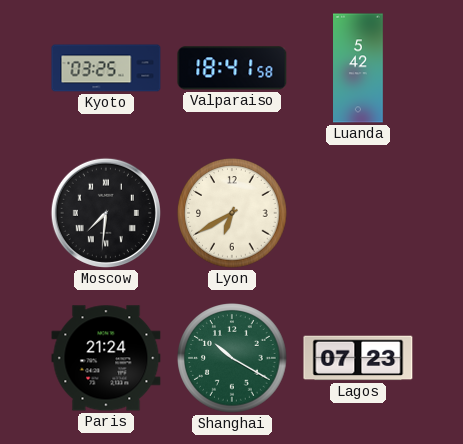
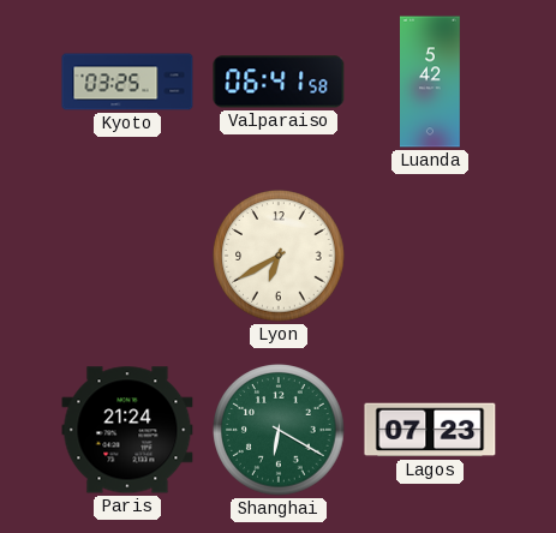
Valparaiso: 18:41 -> 06:41
Moscow: 7:31 -> none
Shanghai: 10:20 -> 6:20
